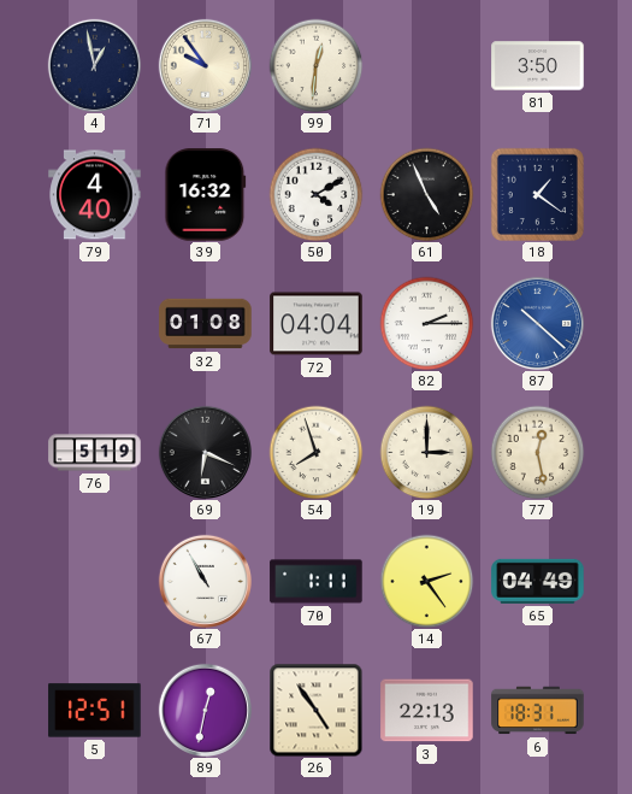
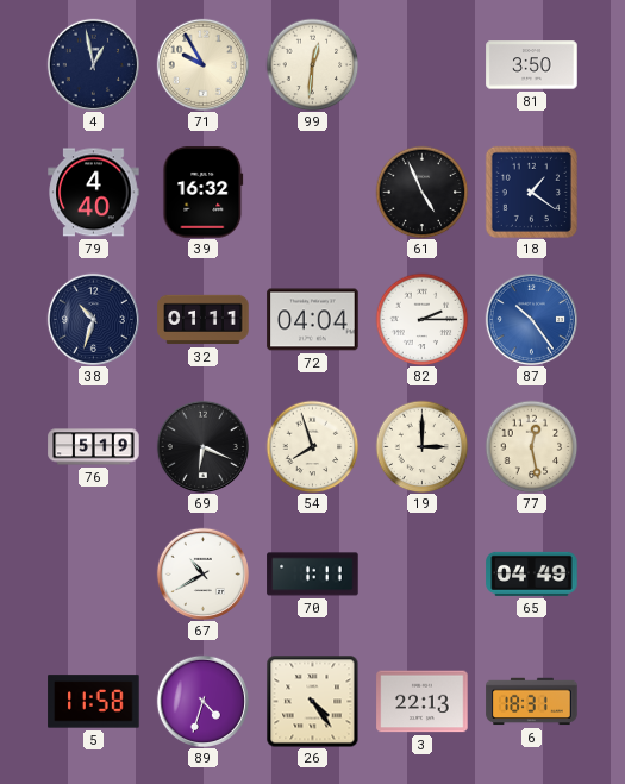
71: 9:54 -> 9:55
50: 4:10 -> none
38: none -> 10:33
32: 01:08 -> 01:11
87: 10:22 -> 10:24
67: 10:55 -> 10:40
14: 2:24 -> none
5: 12:51 -> 11:58
89: 12:32 -> 4:33
26: 4:54 -> 4:24
